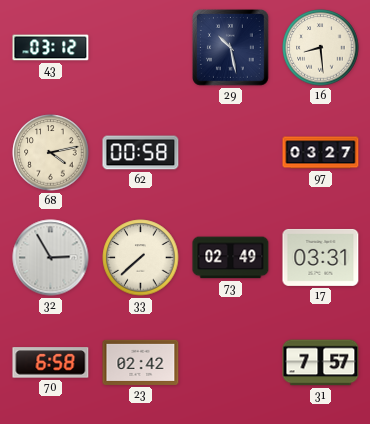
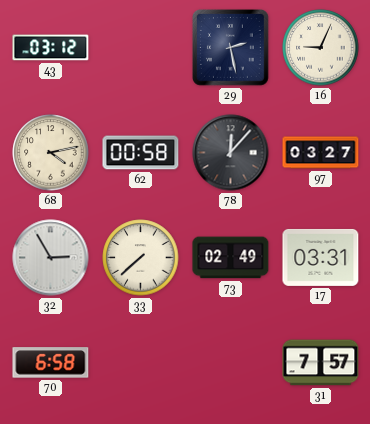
29: 10:28 -> 2:28
16: 8:29 -> 9:04
78: none -> 12:07
23: 02:42 -> none
